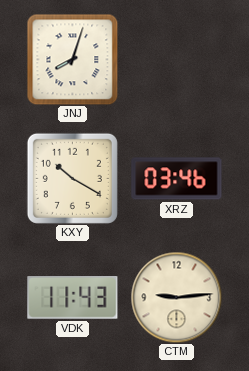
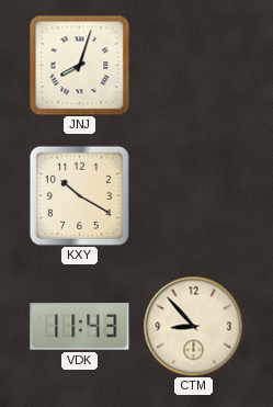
XRZ: 03:46 -> none
CTM: 9:14 -> 8:53
